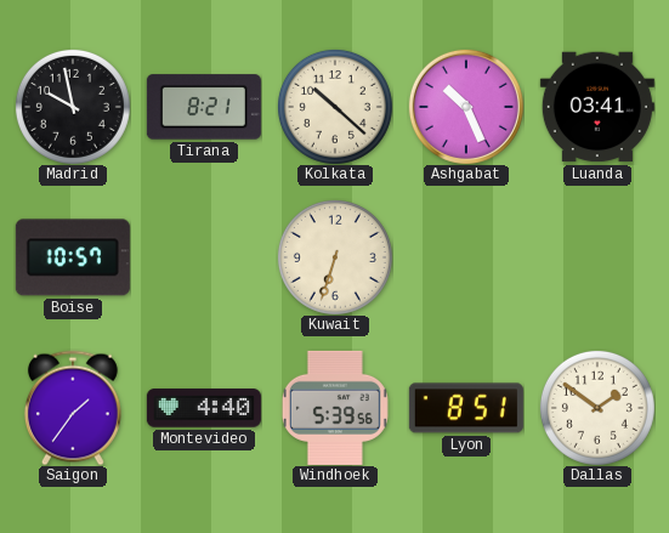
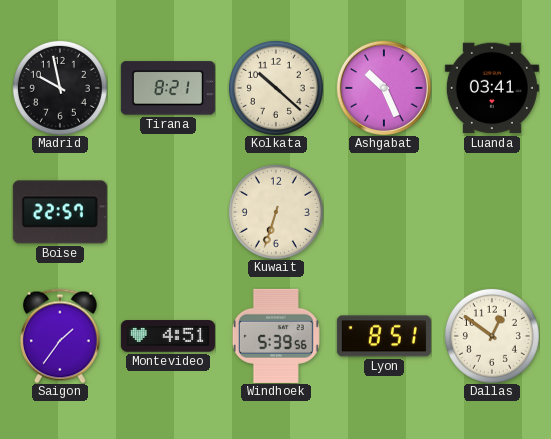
Boise: 10:57 -> 22:57
Montevideo: 4:40 -> 4:51
Dallas: 1:51 -> 12:51
